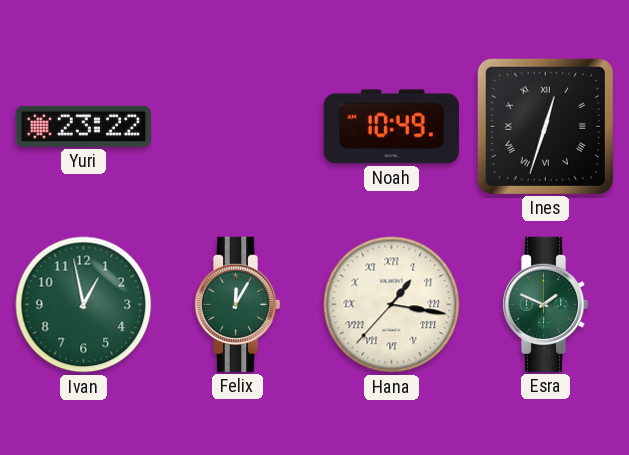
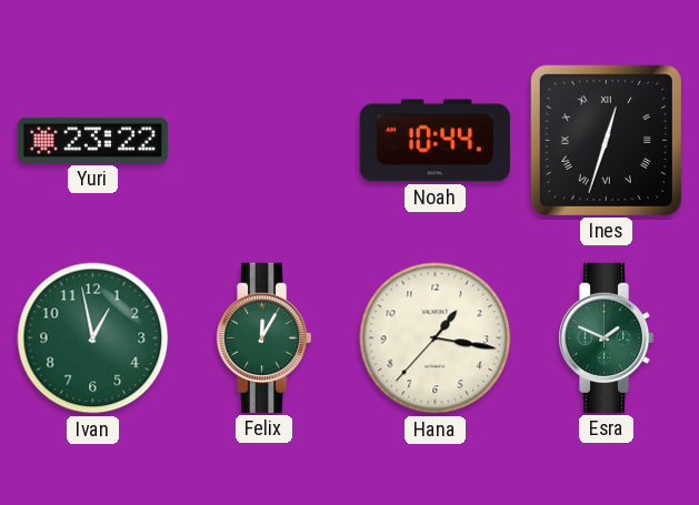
Noah: 10:49 -> 10:44
Hana numerals: Roman -> Arabic
